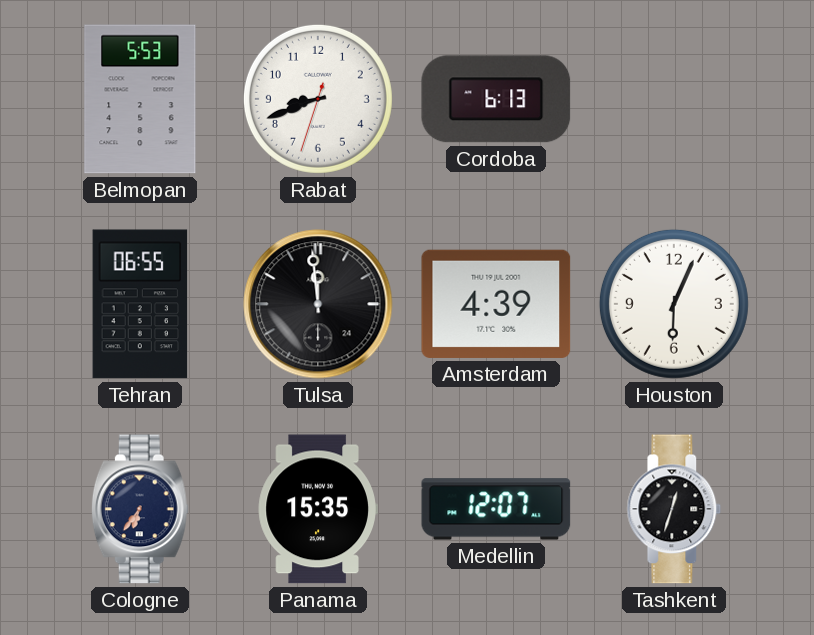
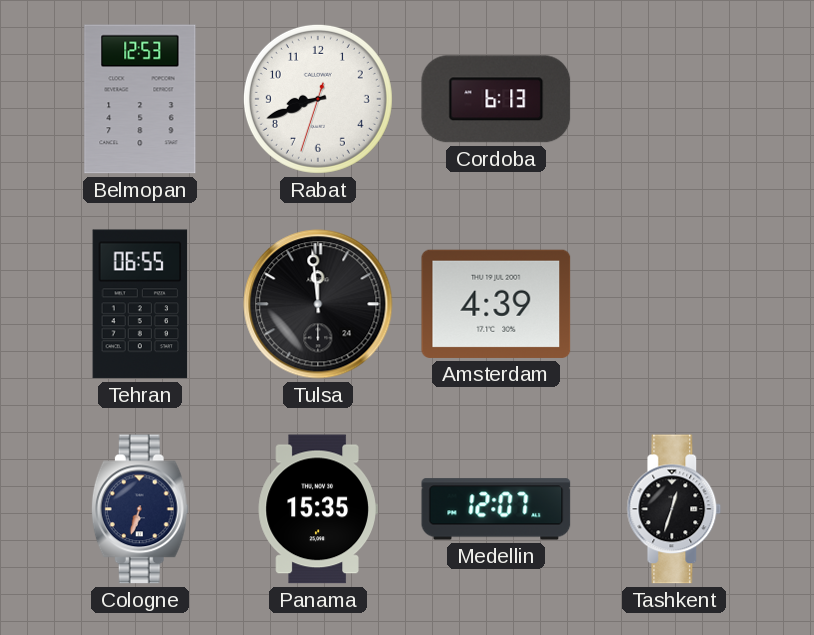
Belmopan: 5:53 -> 12:53
Houston: 6:04 -> none
Cologne: 6:36 -> 6:33
